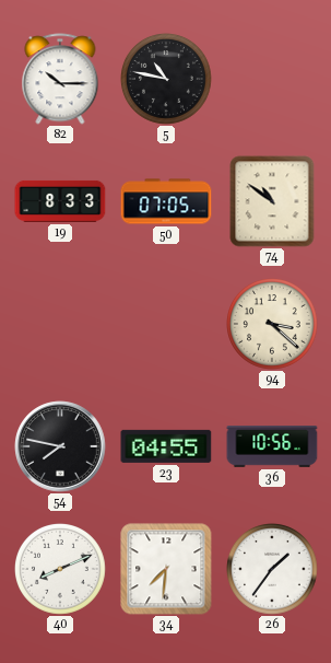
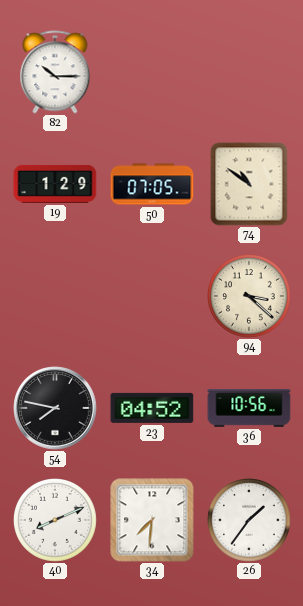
5: 10:47 -> none
19: 8:33 -> 1:29
23: 04:55 -> 04:52
